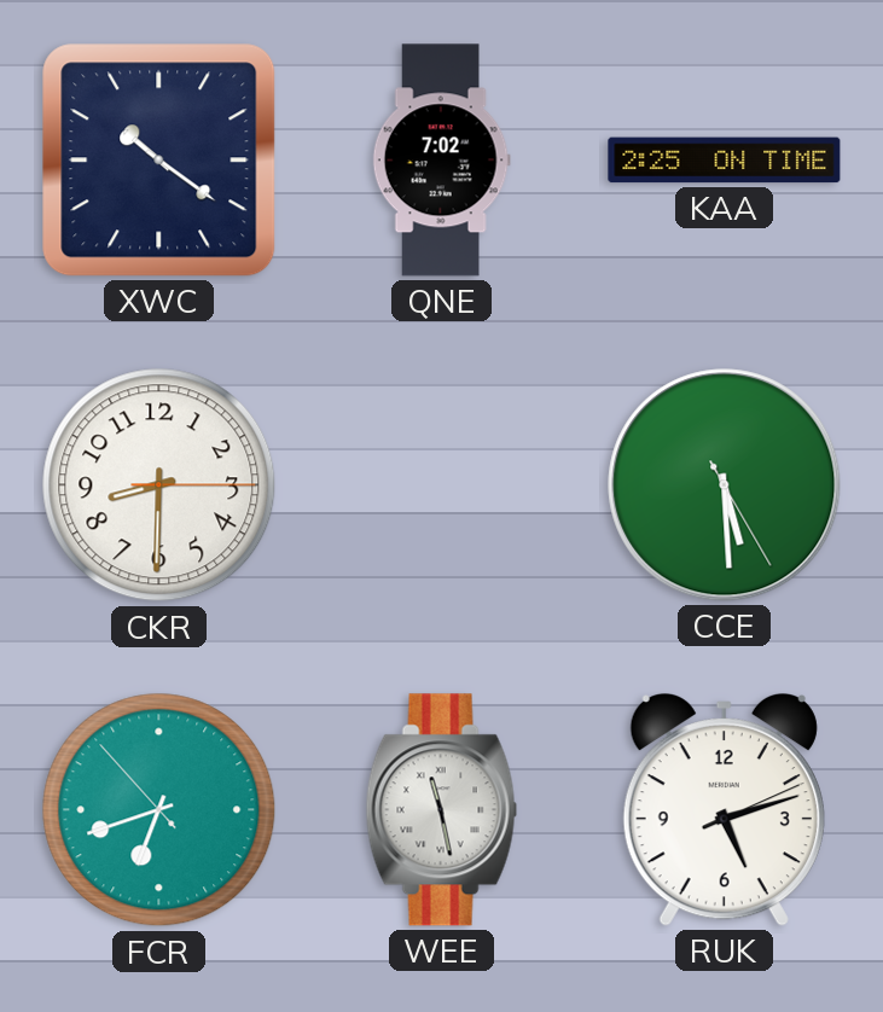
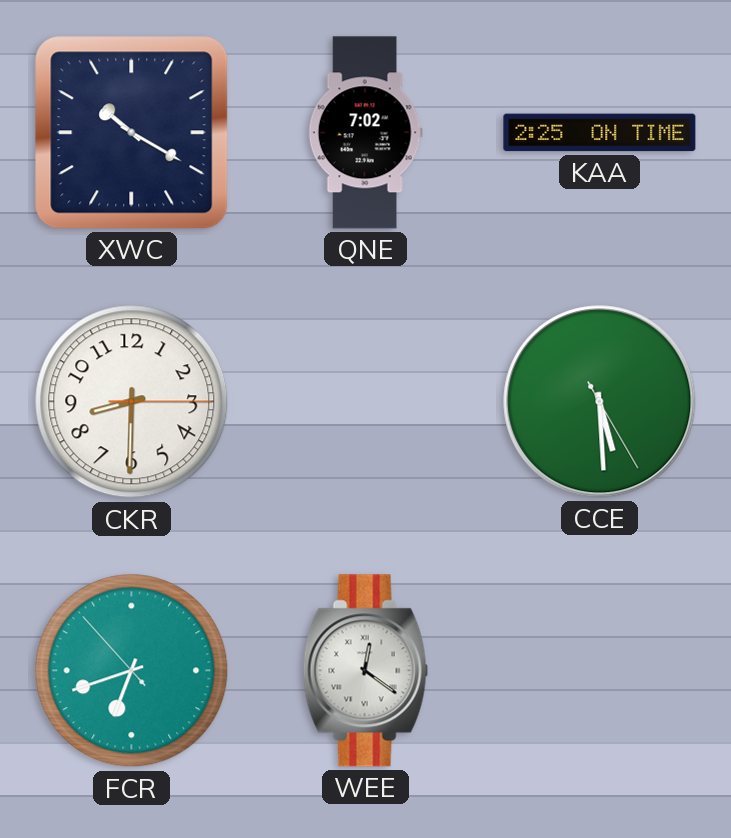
XWC: 10:21 -> 10:20
WEE: 11:28 -> 12:21
RUK: 5:12 -> none
